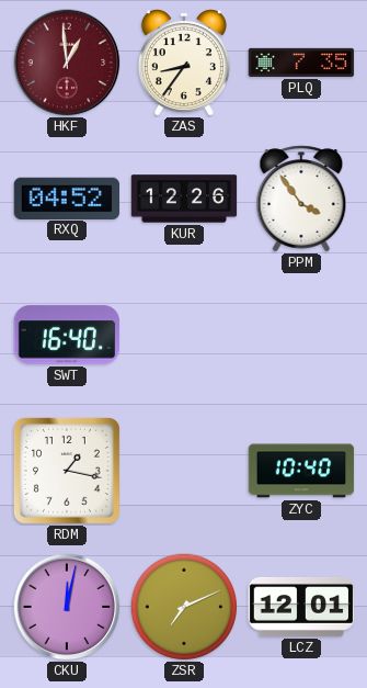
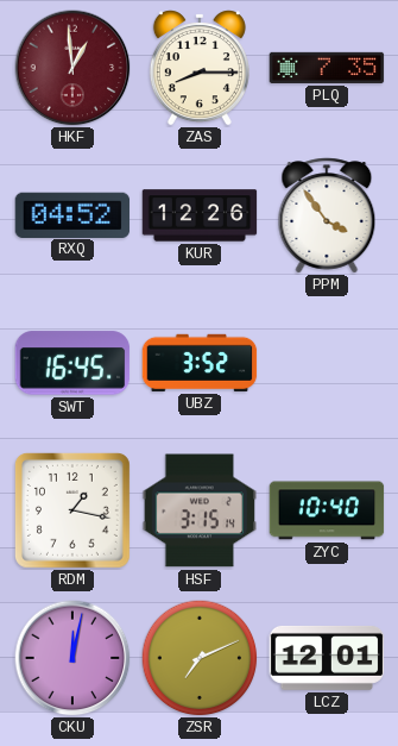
ZAS: 8:36 -> 8:15
SWT: 16:40 -> 16:45
UBZ: none -> 3:52
HSF: none -> 3:15
